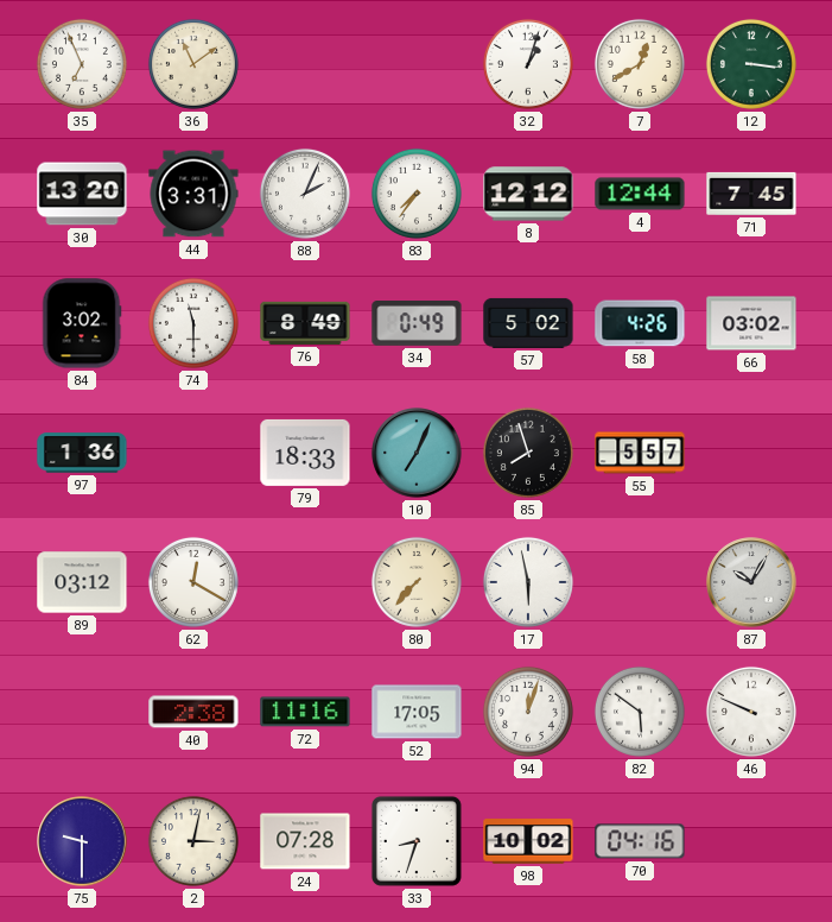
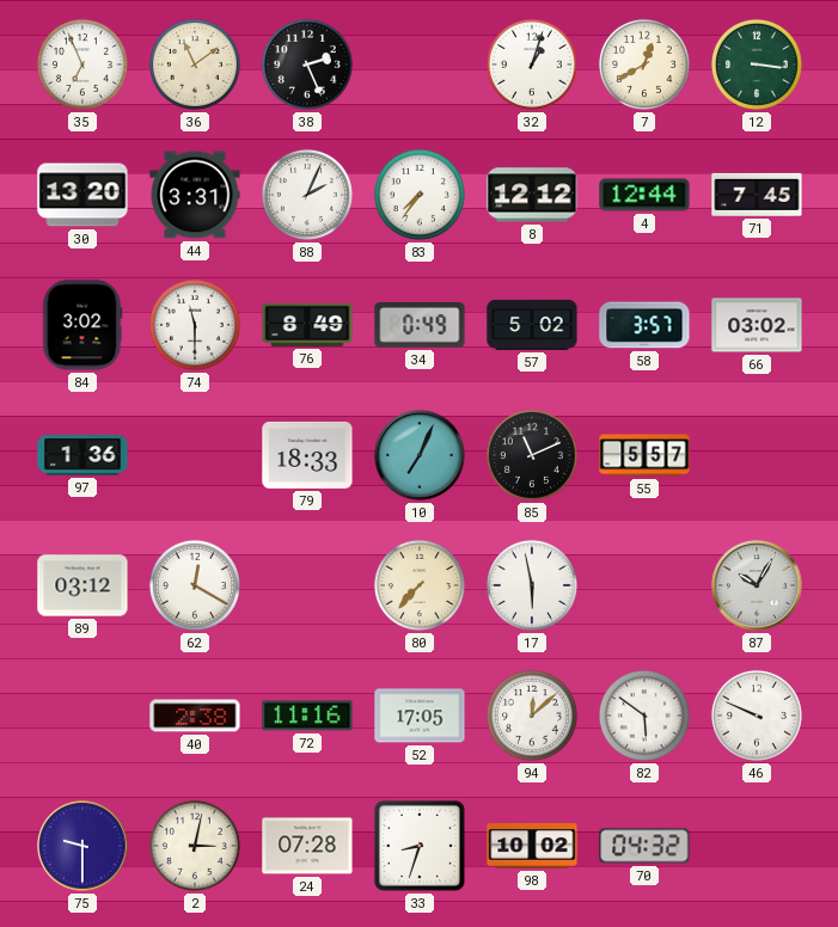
38: none -> 2:26
58: 4:26 -> 3:57
85: 7:57 -> 11:11
94: 12:03 -> 12:08
70: 04:16 -> 04:32
